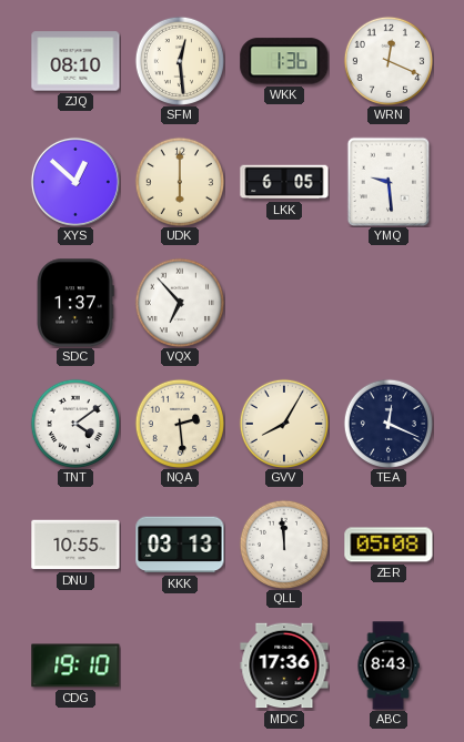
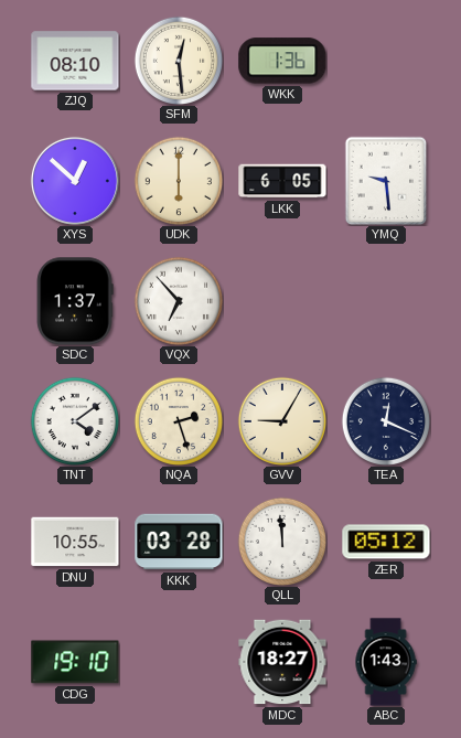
WRN: 12:19 -> none
NQA: 2:29 -> 2:27
GVV: 8:05 -> 9:05
KKK: 03:13 -> 03:28
ZER: 05:08 -> 05:12
MDC: 17:36 -> 18:27
ABC: 8:43 -> 1:43
